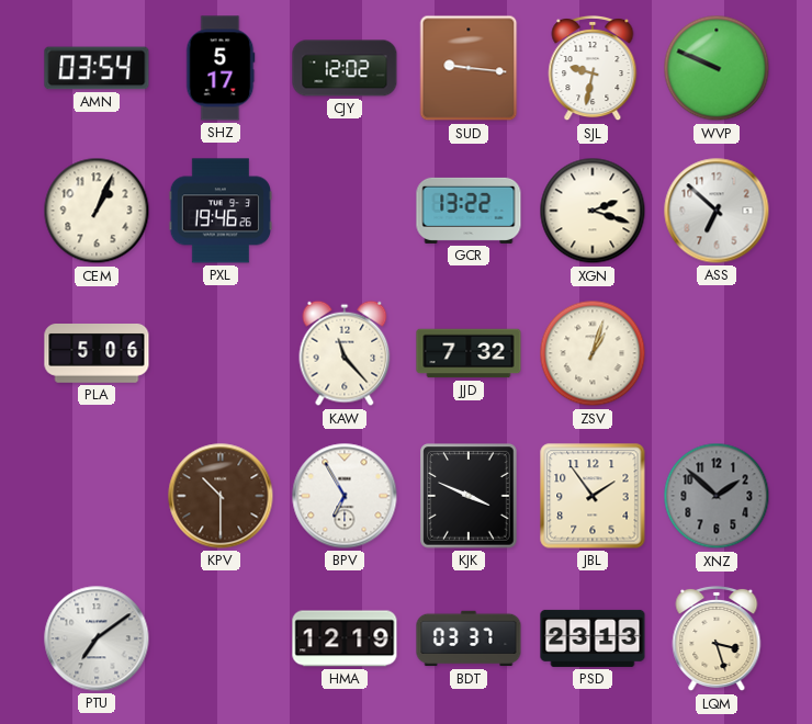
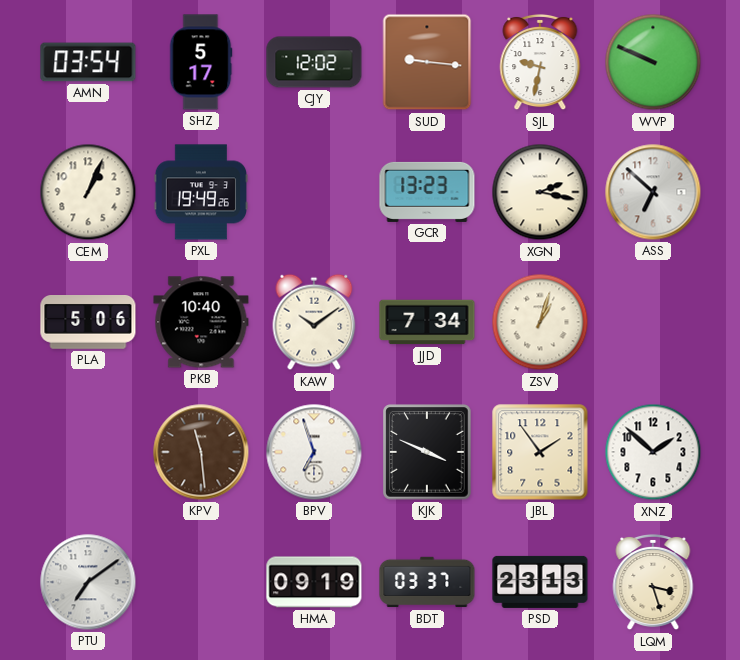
PXL: 19:46 -> 19:49
GCR: 13:22 -> 13:23
XGN: 2:18 -> 2:17
PKB: none -> 10:40
KAW: 11:23 -> 10:09
JJD: 7:32 -> 7:34
KPV: 10:30 -> 11:29
BPV: 6:55 -> 6:57
XNZ dial: grey -> white
HMA: 12:19 -> 09:19
